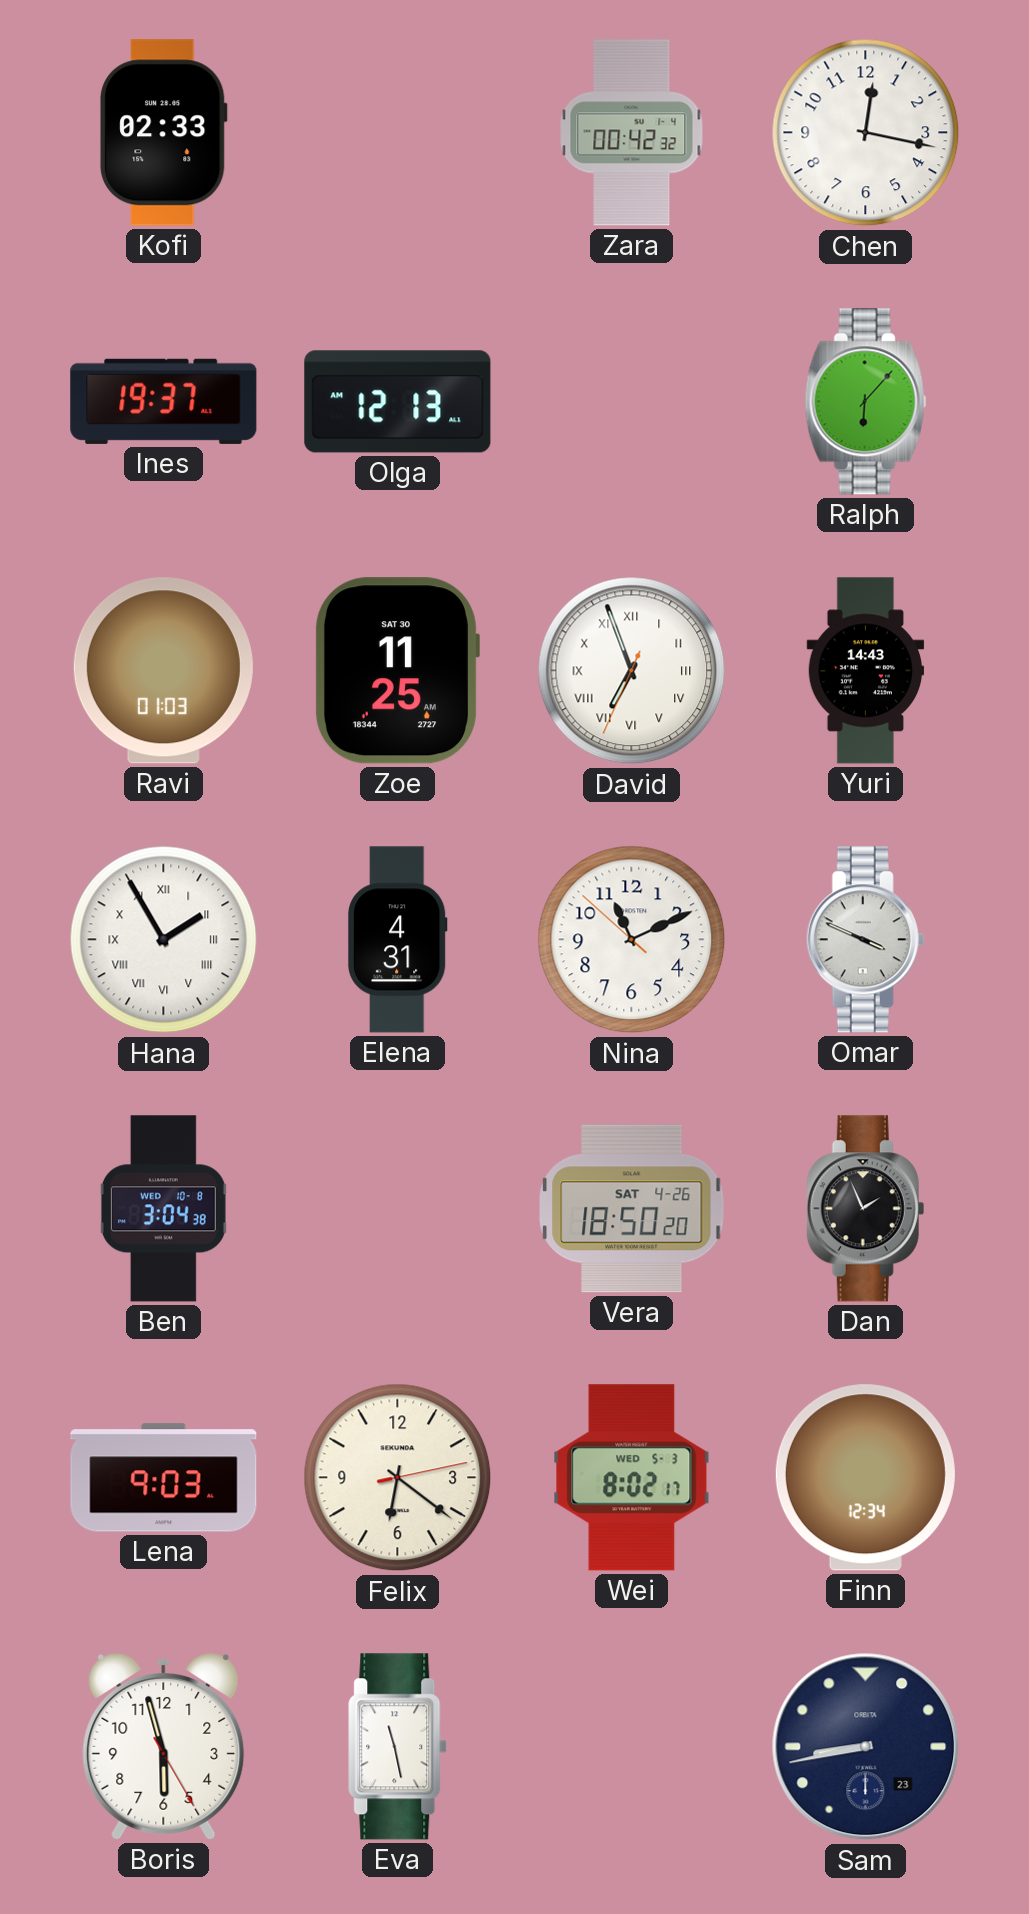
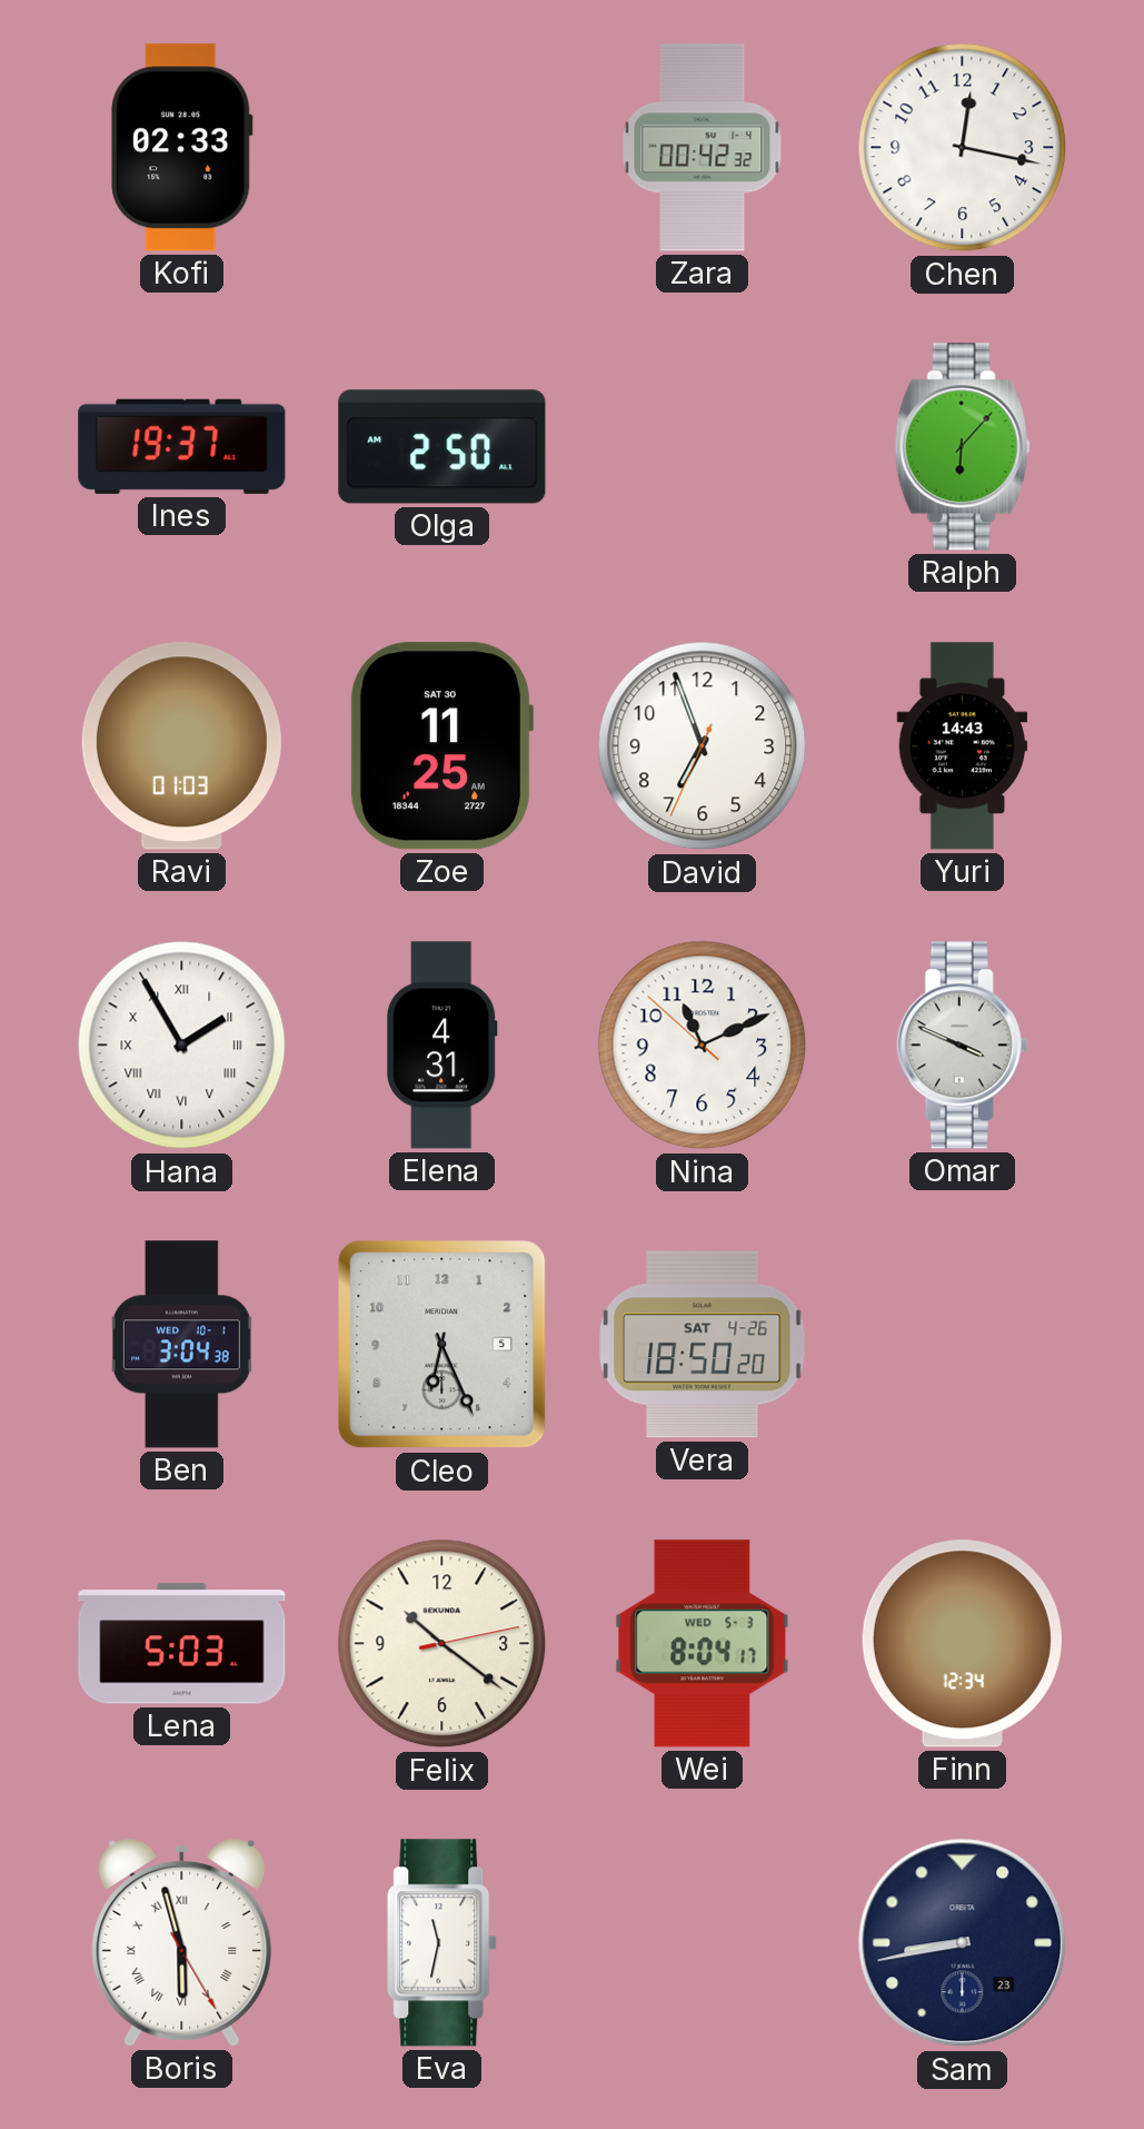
Olga: 12:13 -> 2:50
David numerals: Roman -> Arabic
Ben date: WED 10-8 -> WED 10-1
Cleo: none -> 6:26
Dan: 1:56 -> none
Lena: 9:03 -> 5:03
Felix: 6:21 -> 10:21
Wei: 8:02 -> 8:04
Boris numerals: Arabic -> Roman
Eva: 11:28 -> 11:32
